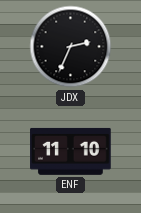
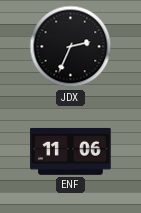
ENF: 11:10 -> 11:06
